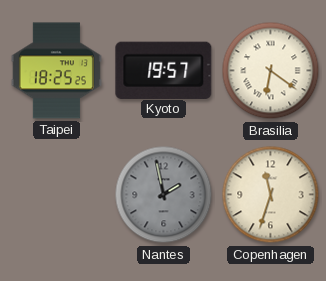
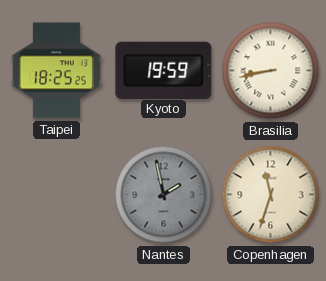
Kyoto: 19:57 -> 19:59
Brasilia: 6:21 -> 8:43
